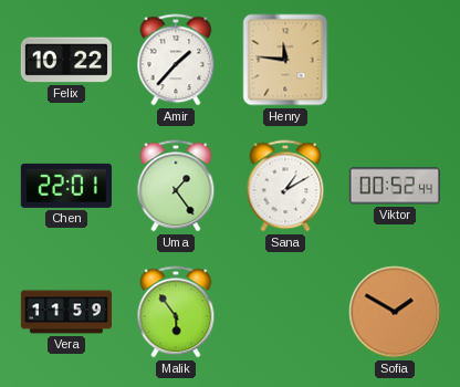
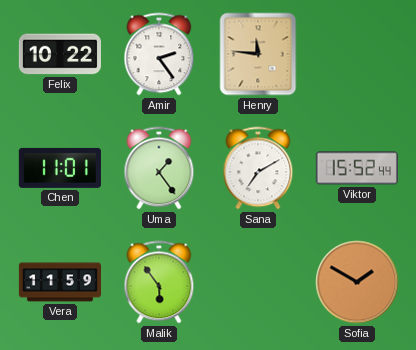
Amir: 1:37 -> 2:24
Chen: 22:01 -> 11:01
Sana: 1:10 -> 7:10
Viktor: 00:52 -> 15:52
